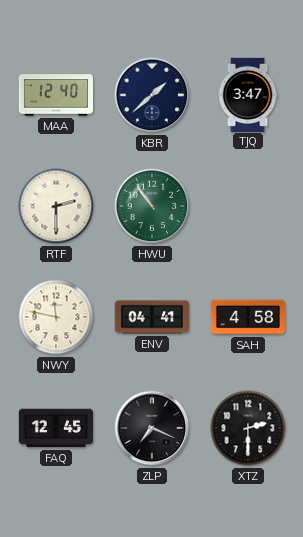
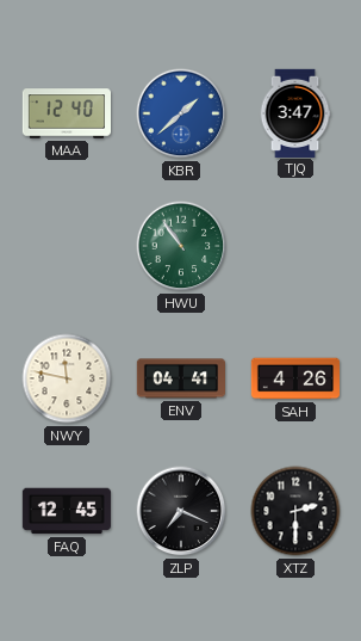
KBR dial: navy -> blue
RTF: 2:30 -> none
SAH: 4:58 -> 4:26
